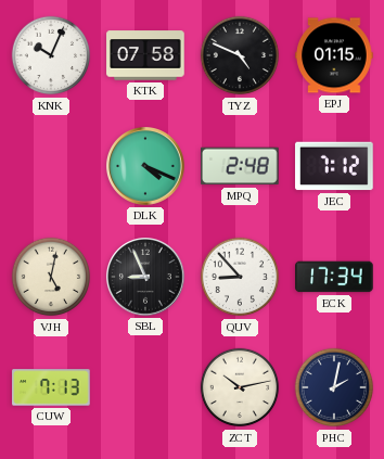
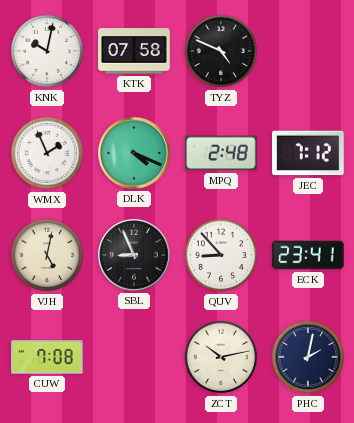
KNK: 10:04 -> 10:02
EPJ: 01:15 -> none
WMX: none -> 1:56
ECK: 17:34 -> 23:41
CUW: 7:13 -> 7:08
